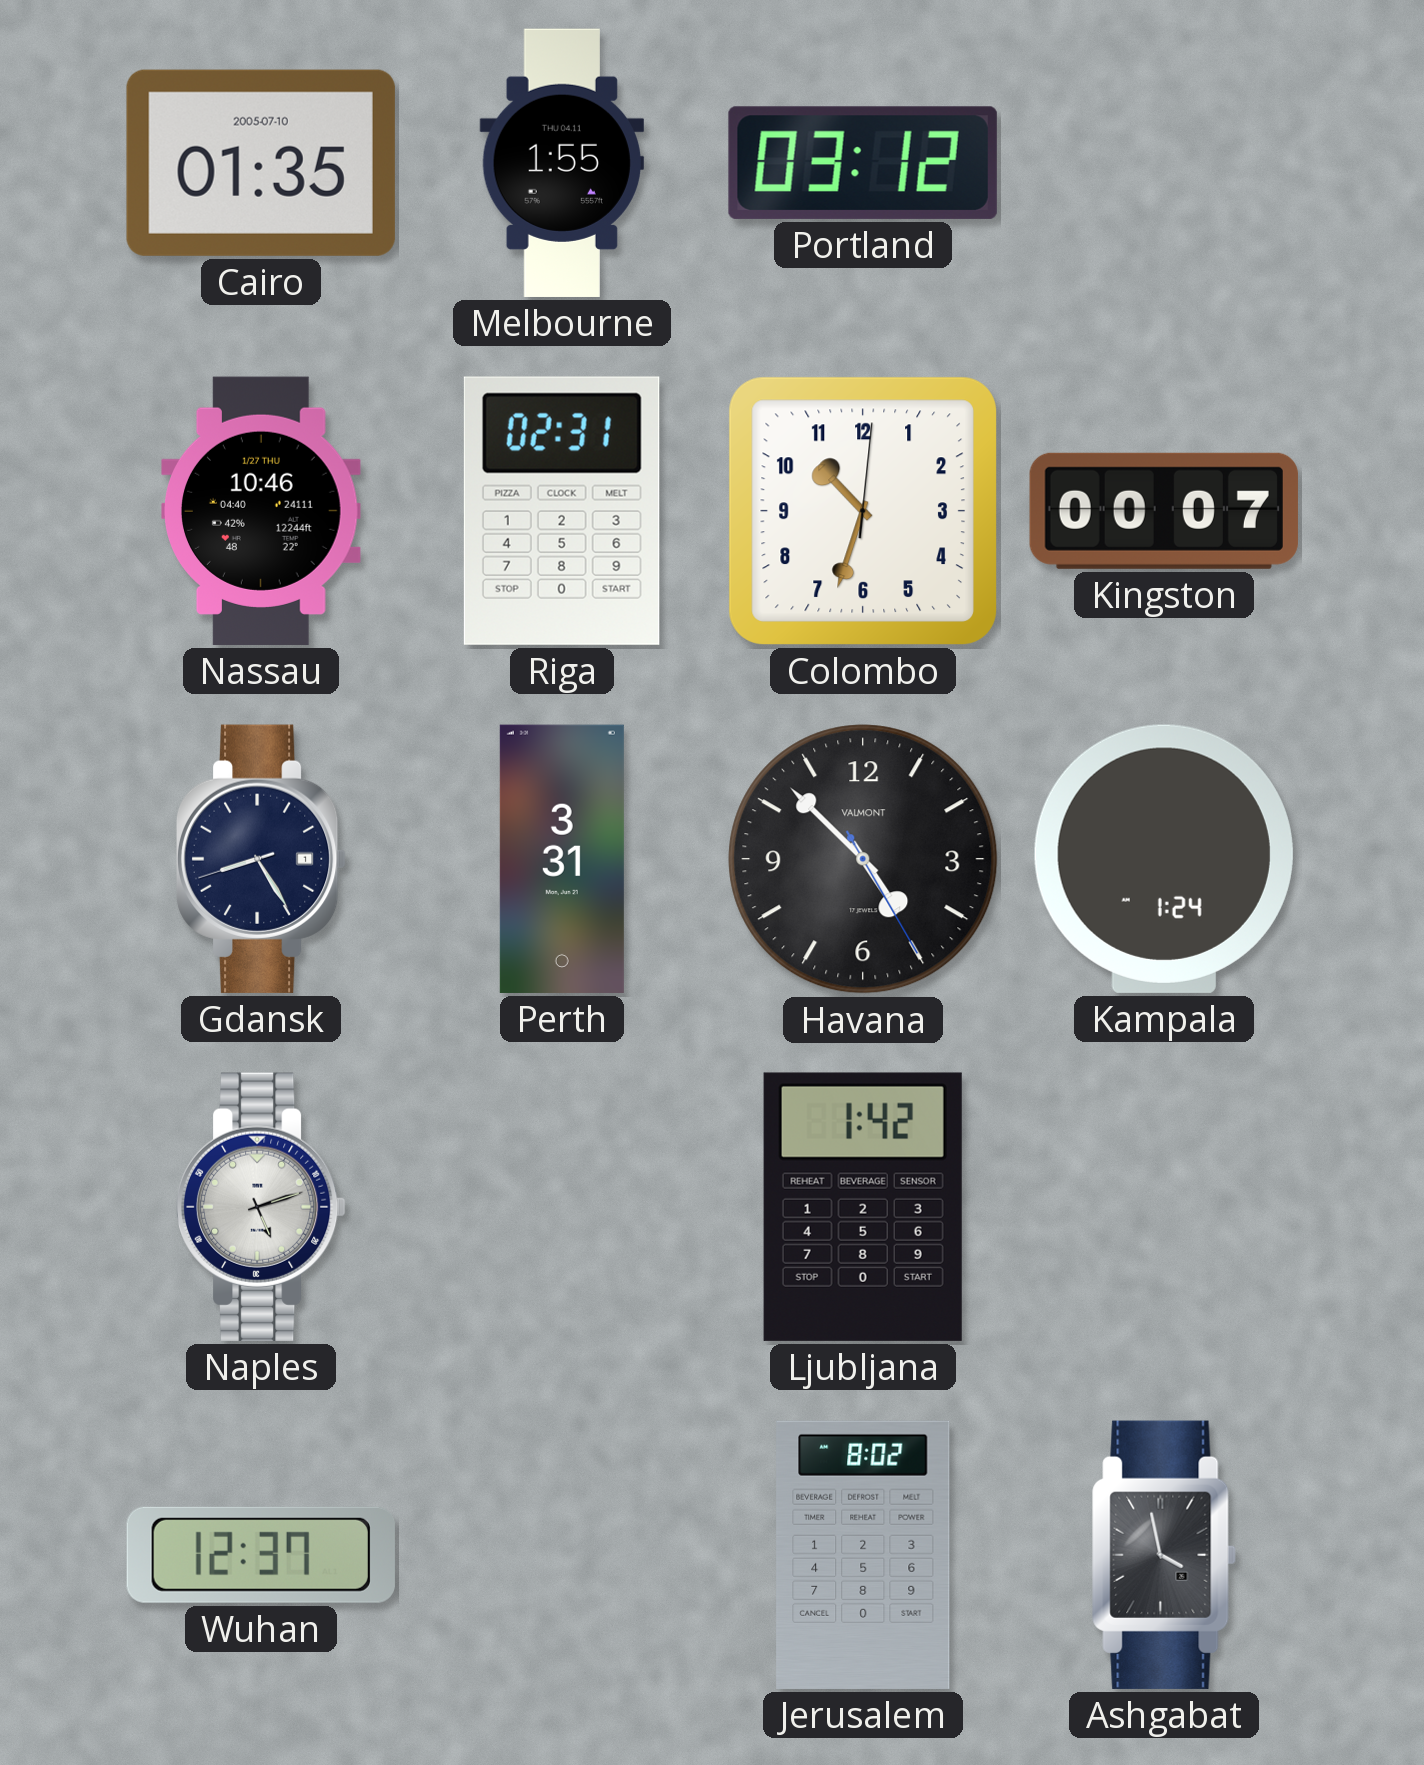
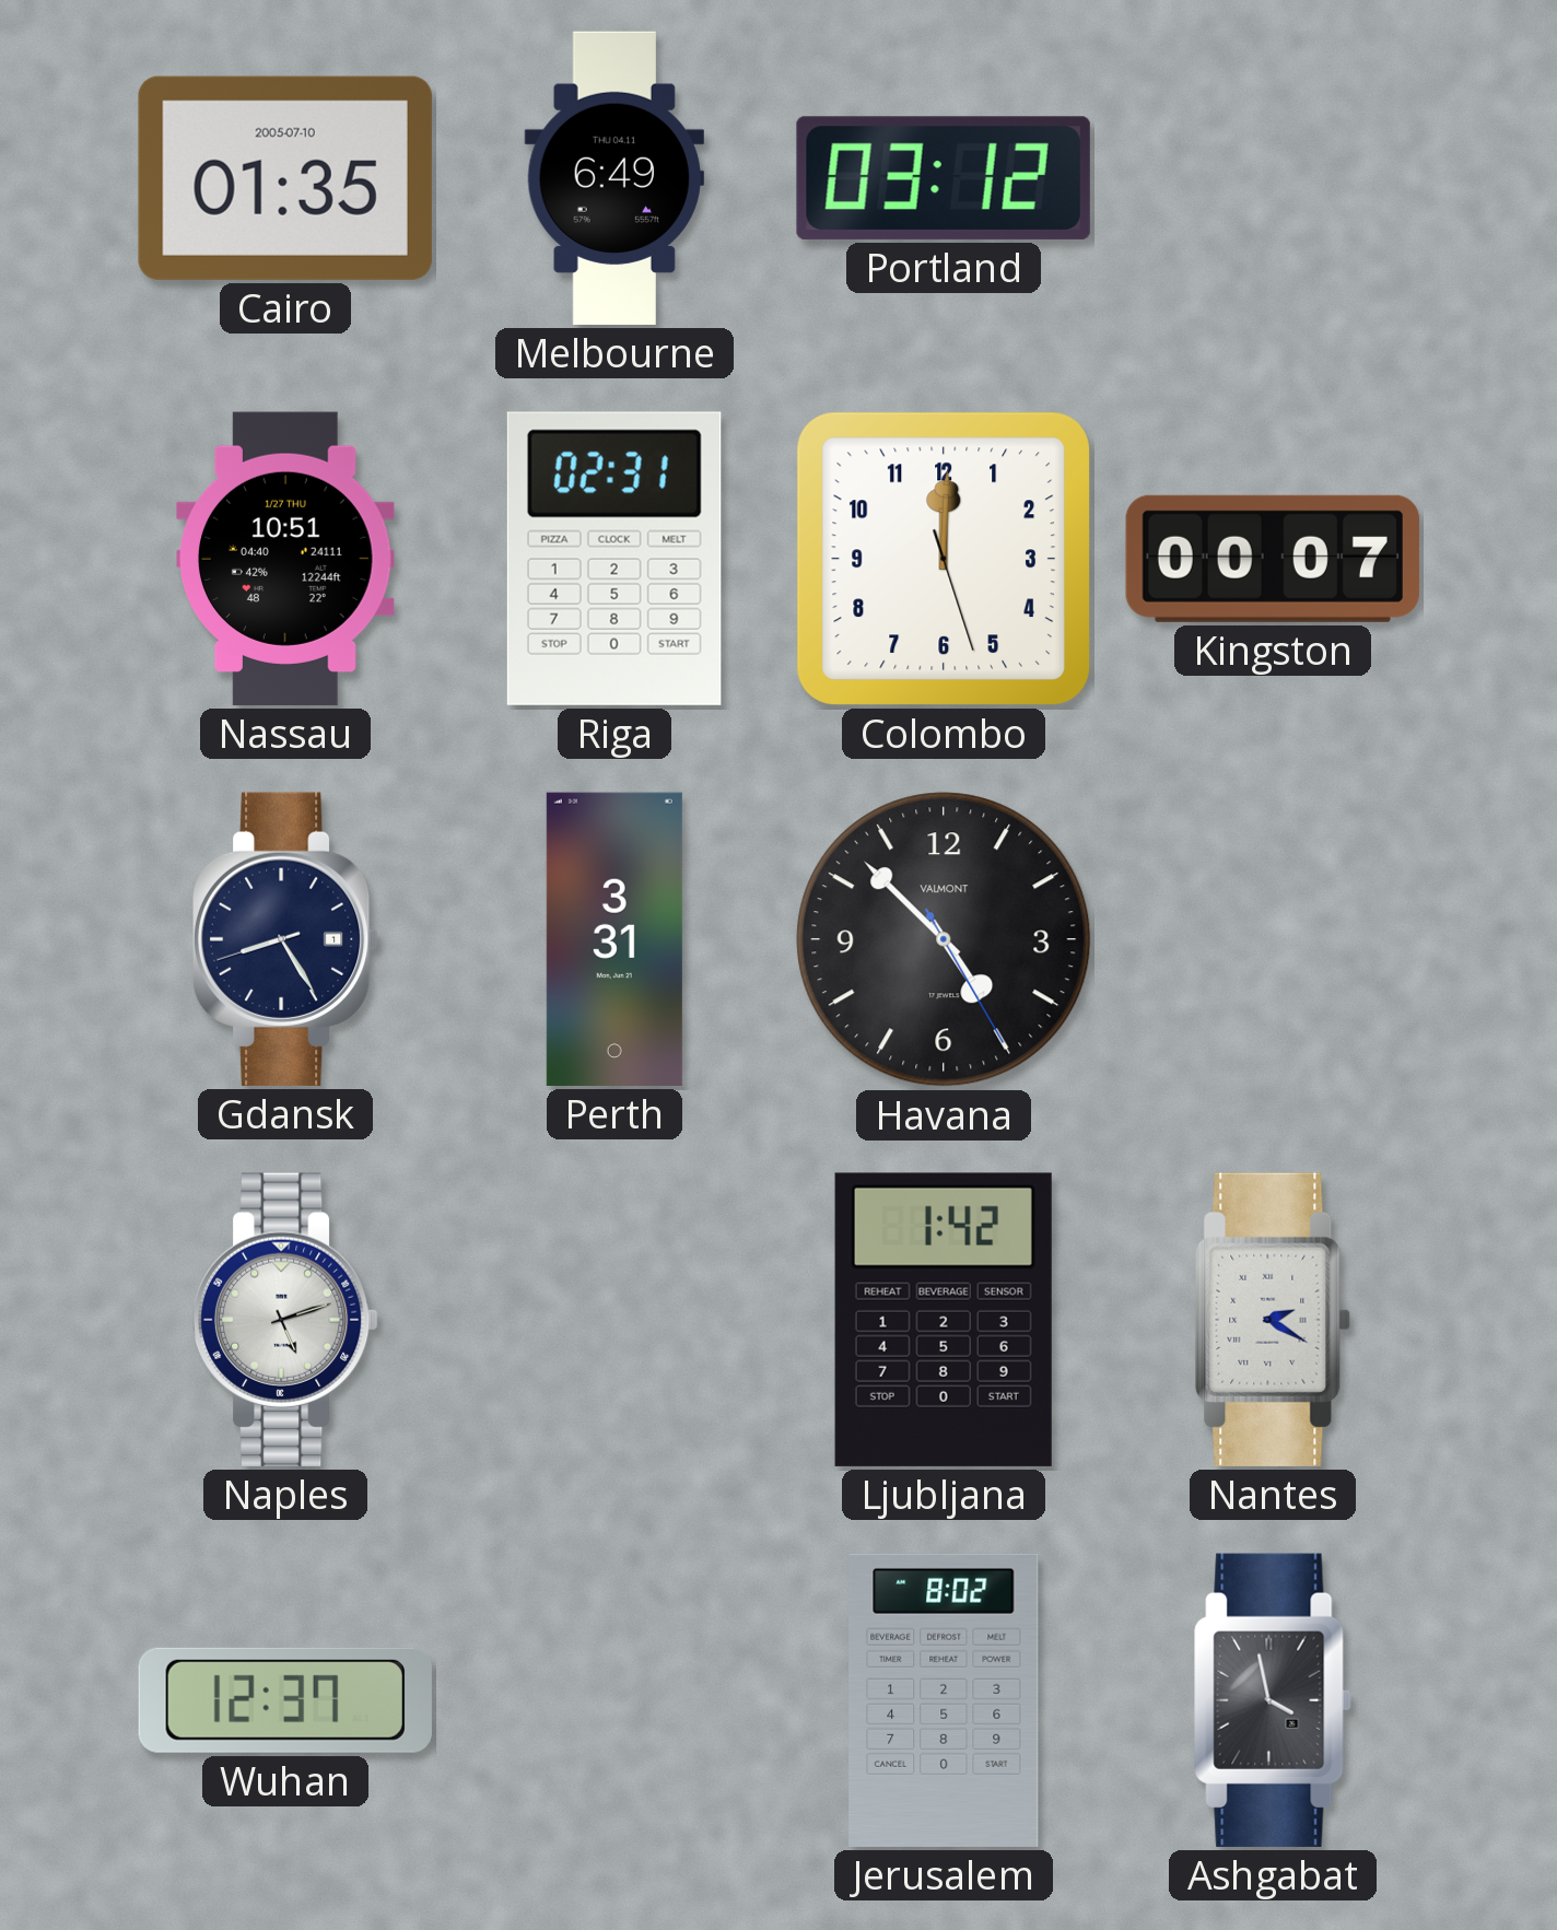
Melbourne: 1:55 -> 6:49
Nassau: 10:46 -> 10:51
Colombo: 10:33 -> 12:00
Kampala: 1:24 -> none
Nantes: none -> 2:20
